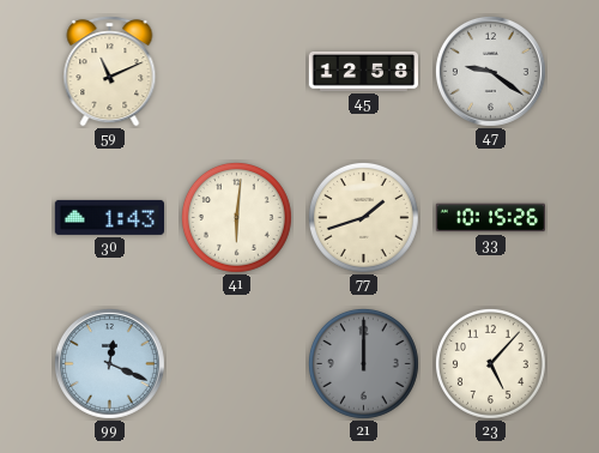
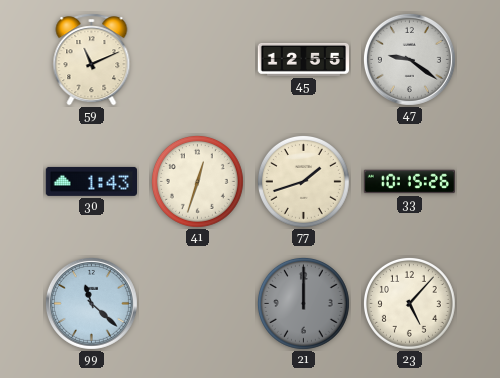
45: 12:58 -> 12:55
41: 6:01 -> 12:33
99: 12:19 -> 11:22
